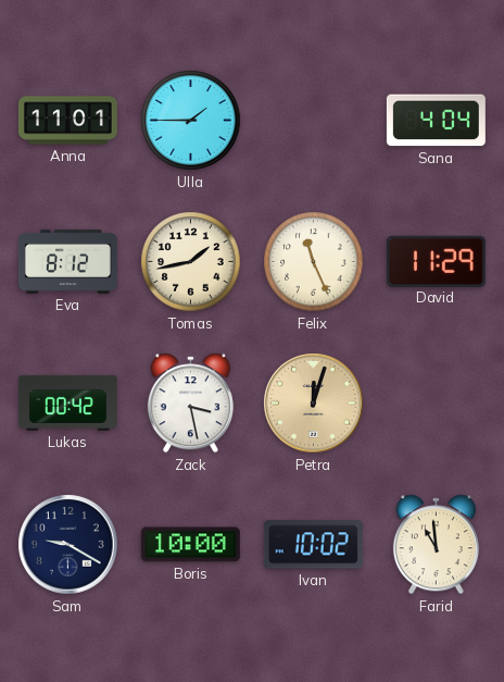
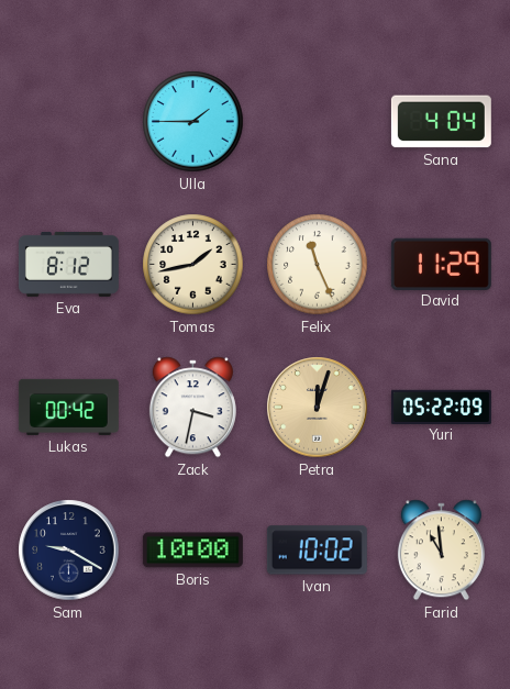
Anna: 11:01 -> none
Zack: 3:28 -> 3:32
Yuri: none -> 05:22
